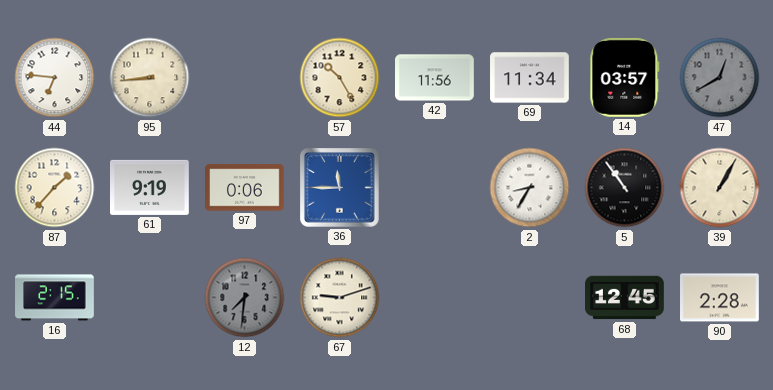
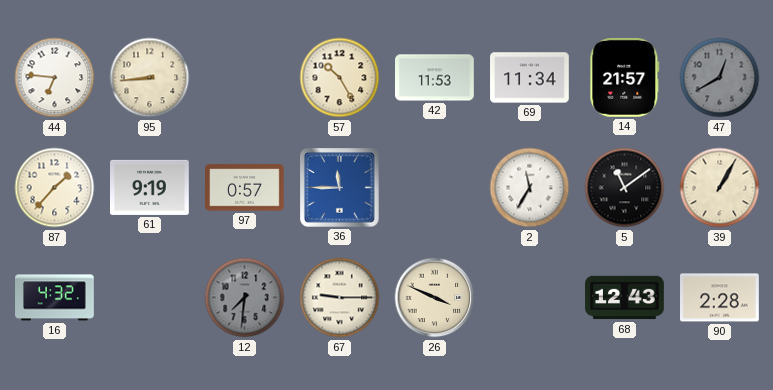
42: 11:56 -> 11:53
14: 03:57 -> 21:57
97: 0:06 -> 0:57
2: 8:35 -> 11:35
5: 10:54 -> 11:09
16: 2:15 -> 4:32
67: 9:12 -> 9:15
26: none -> 3:49
68: 12:45 -> 12:43
